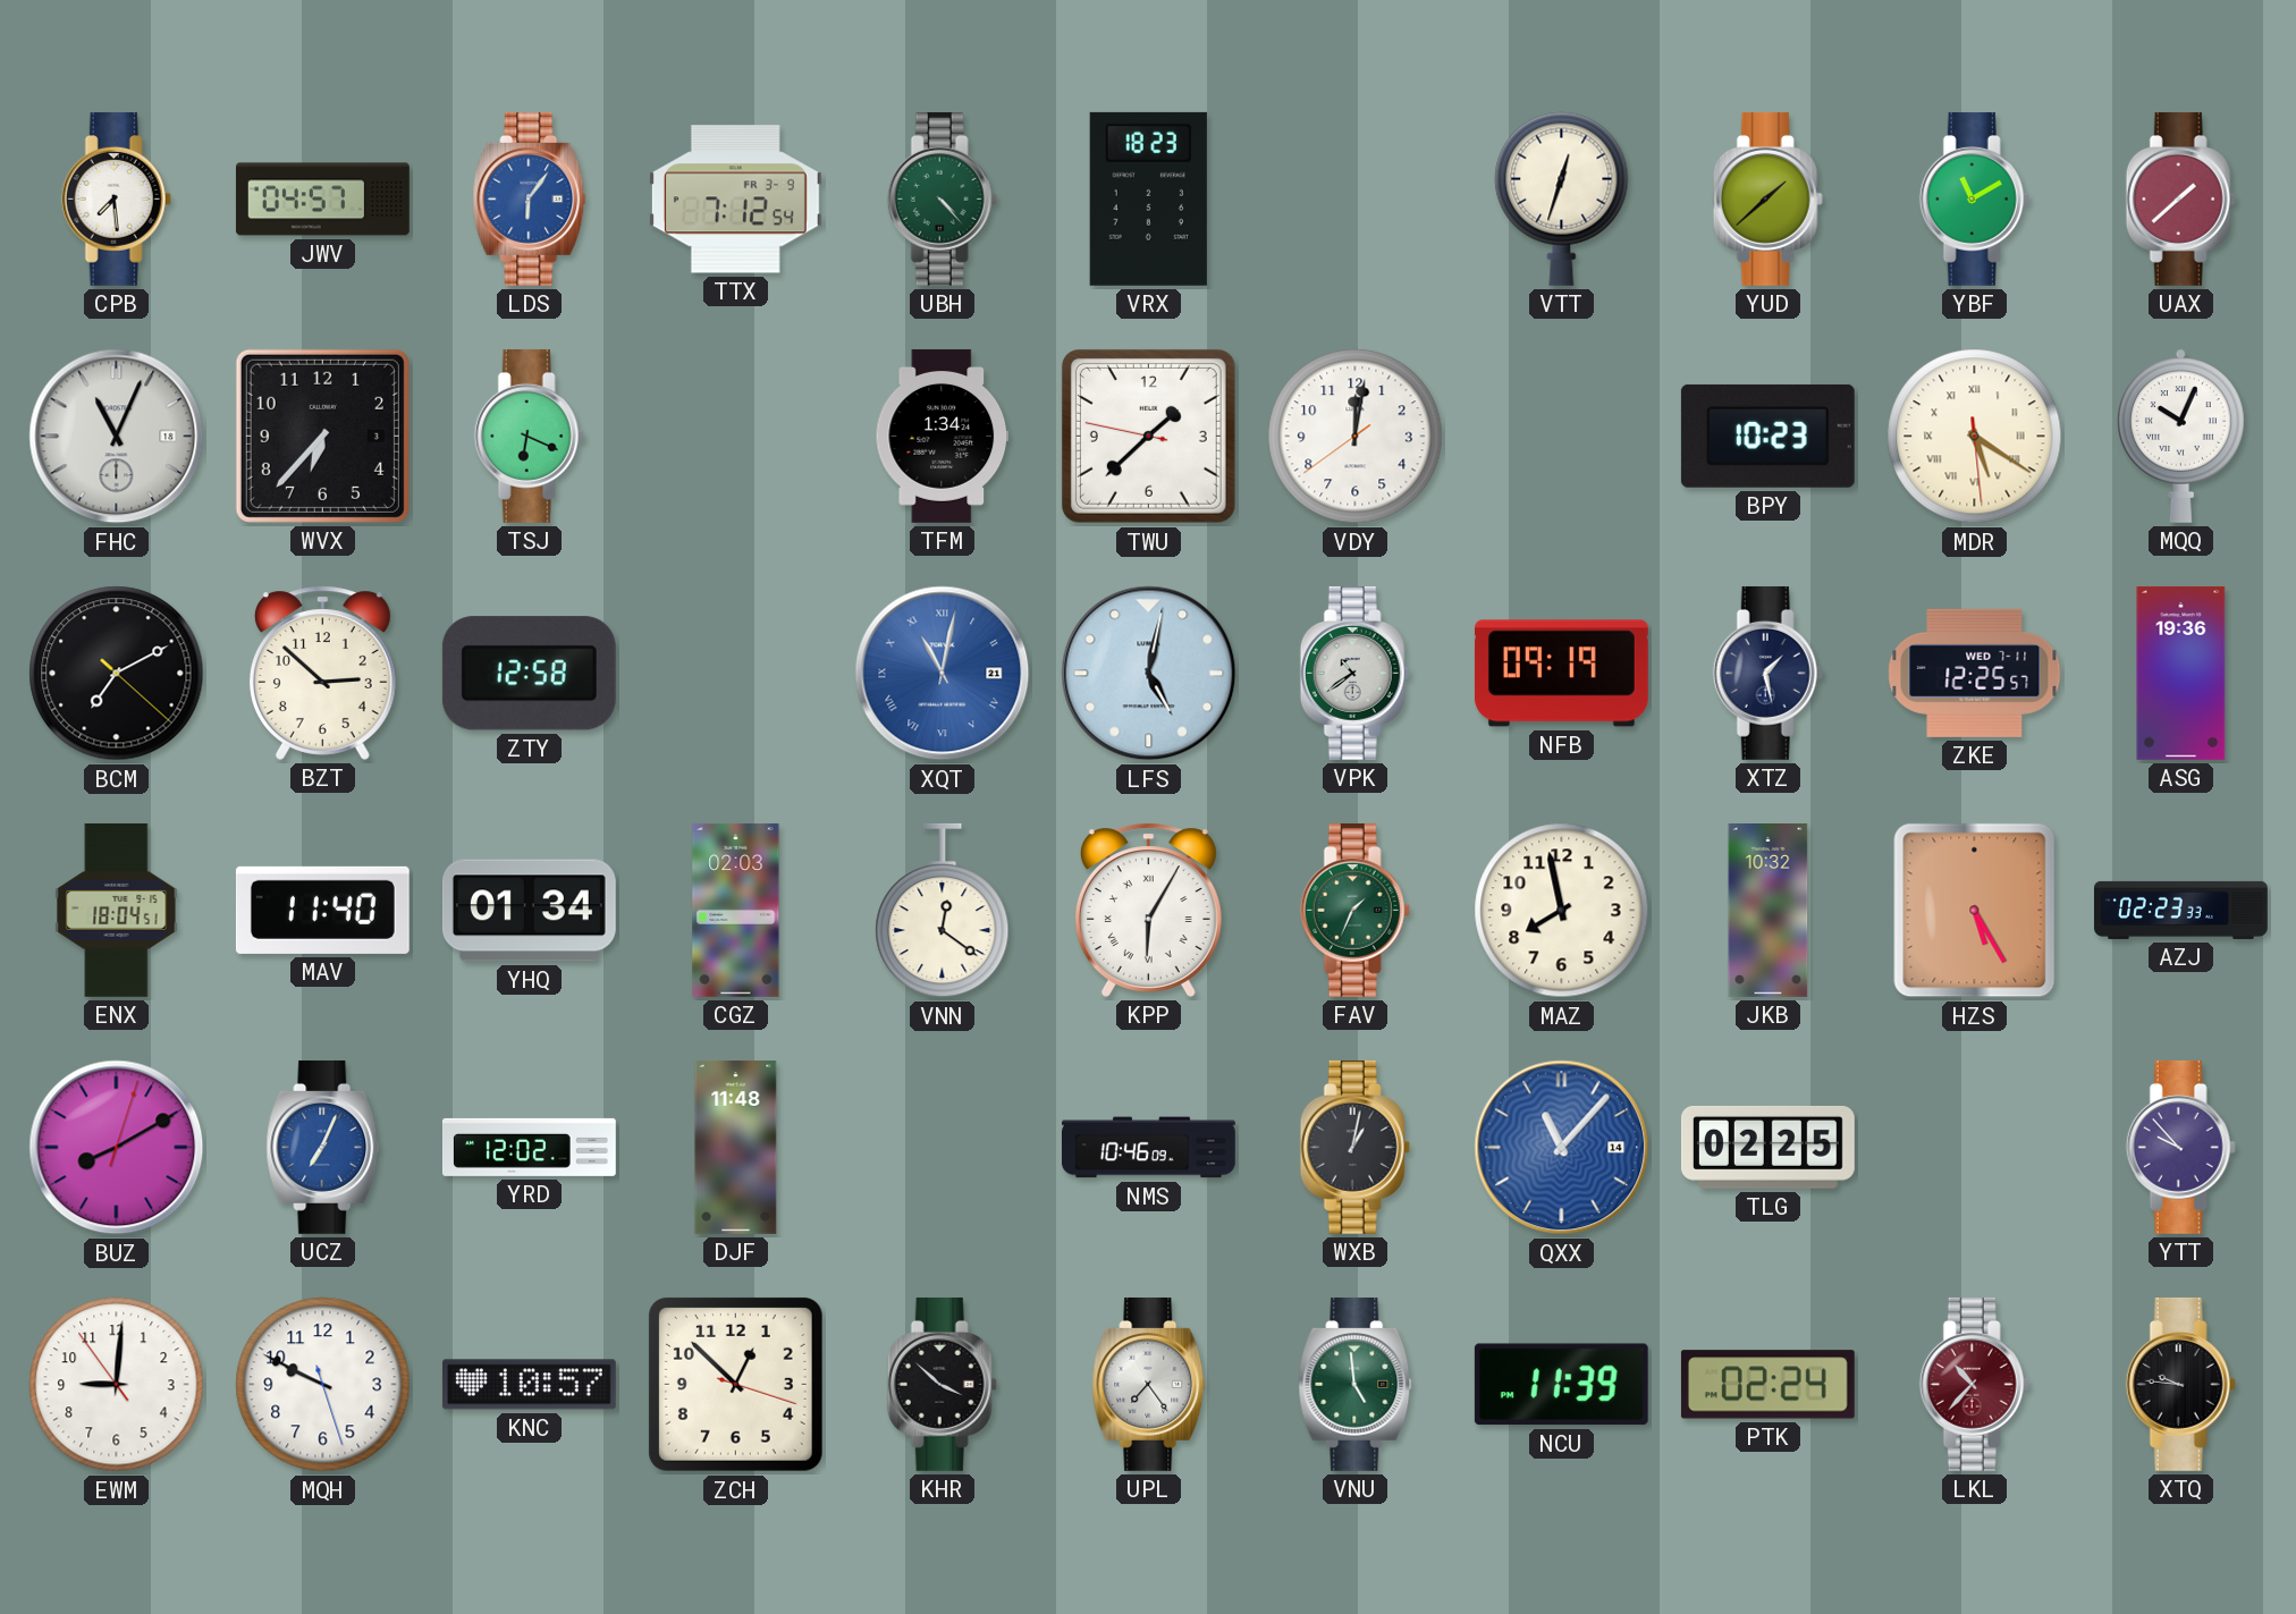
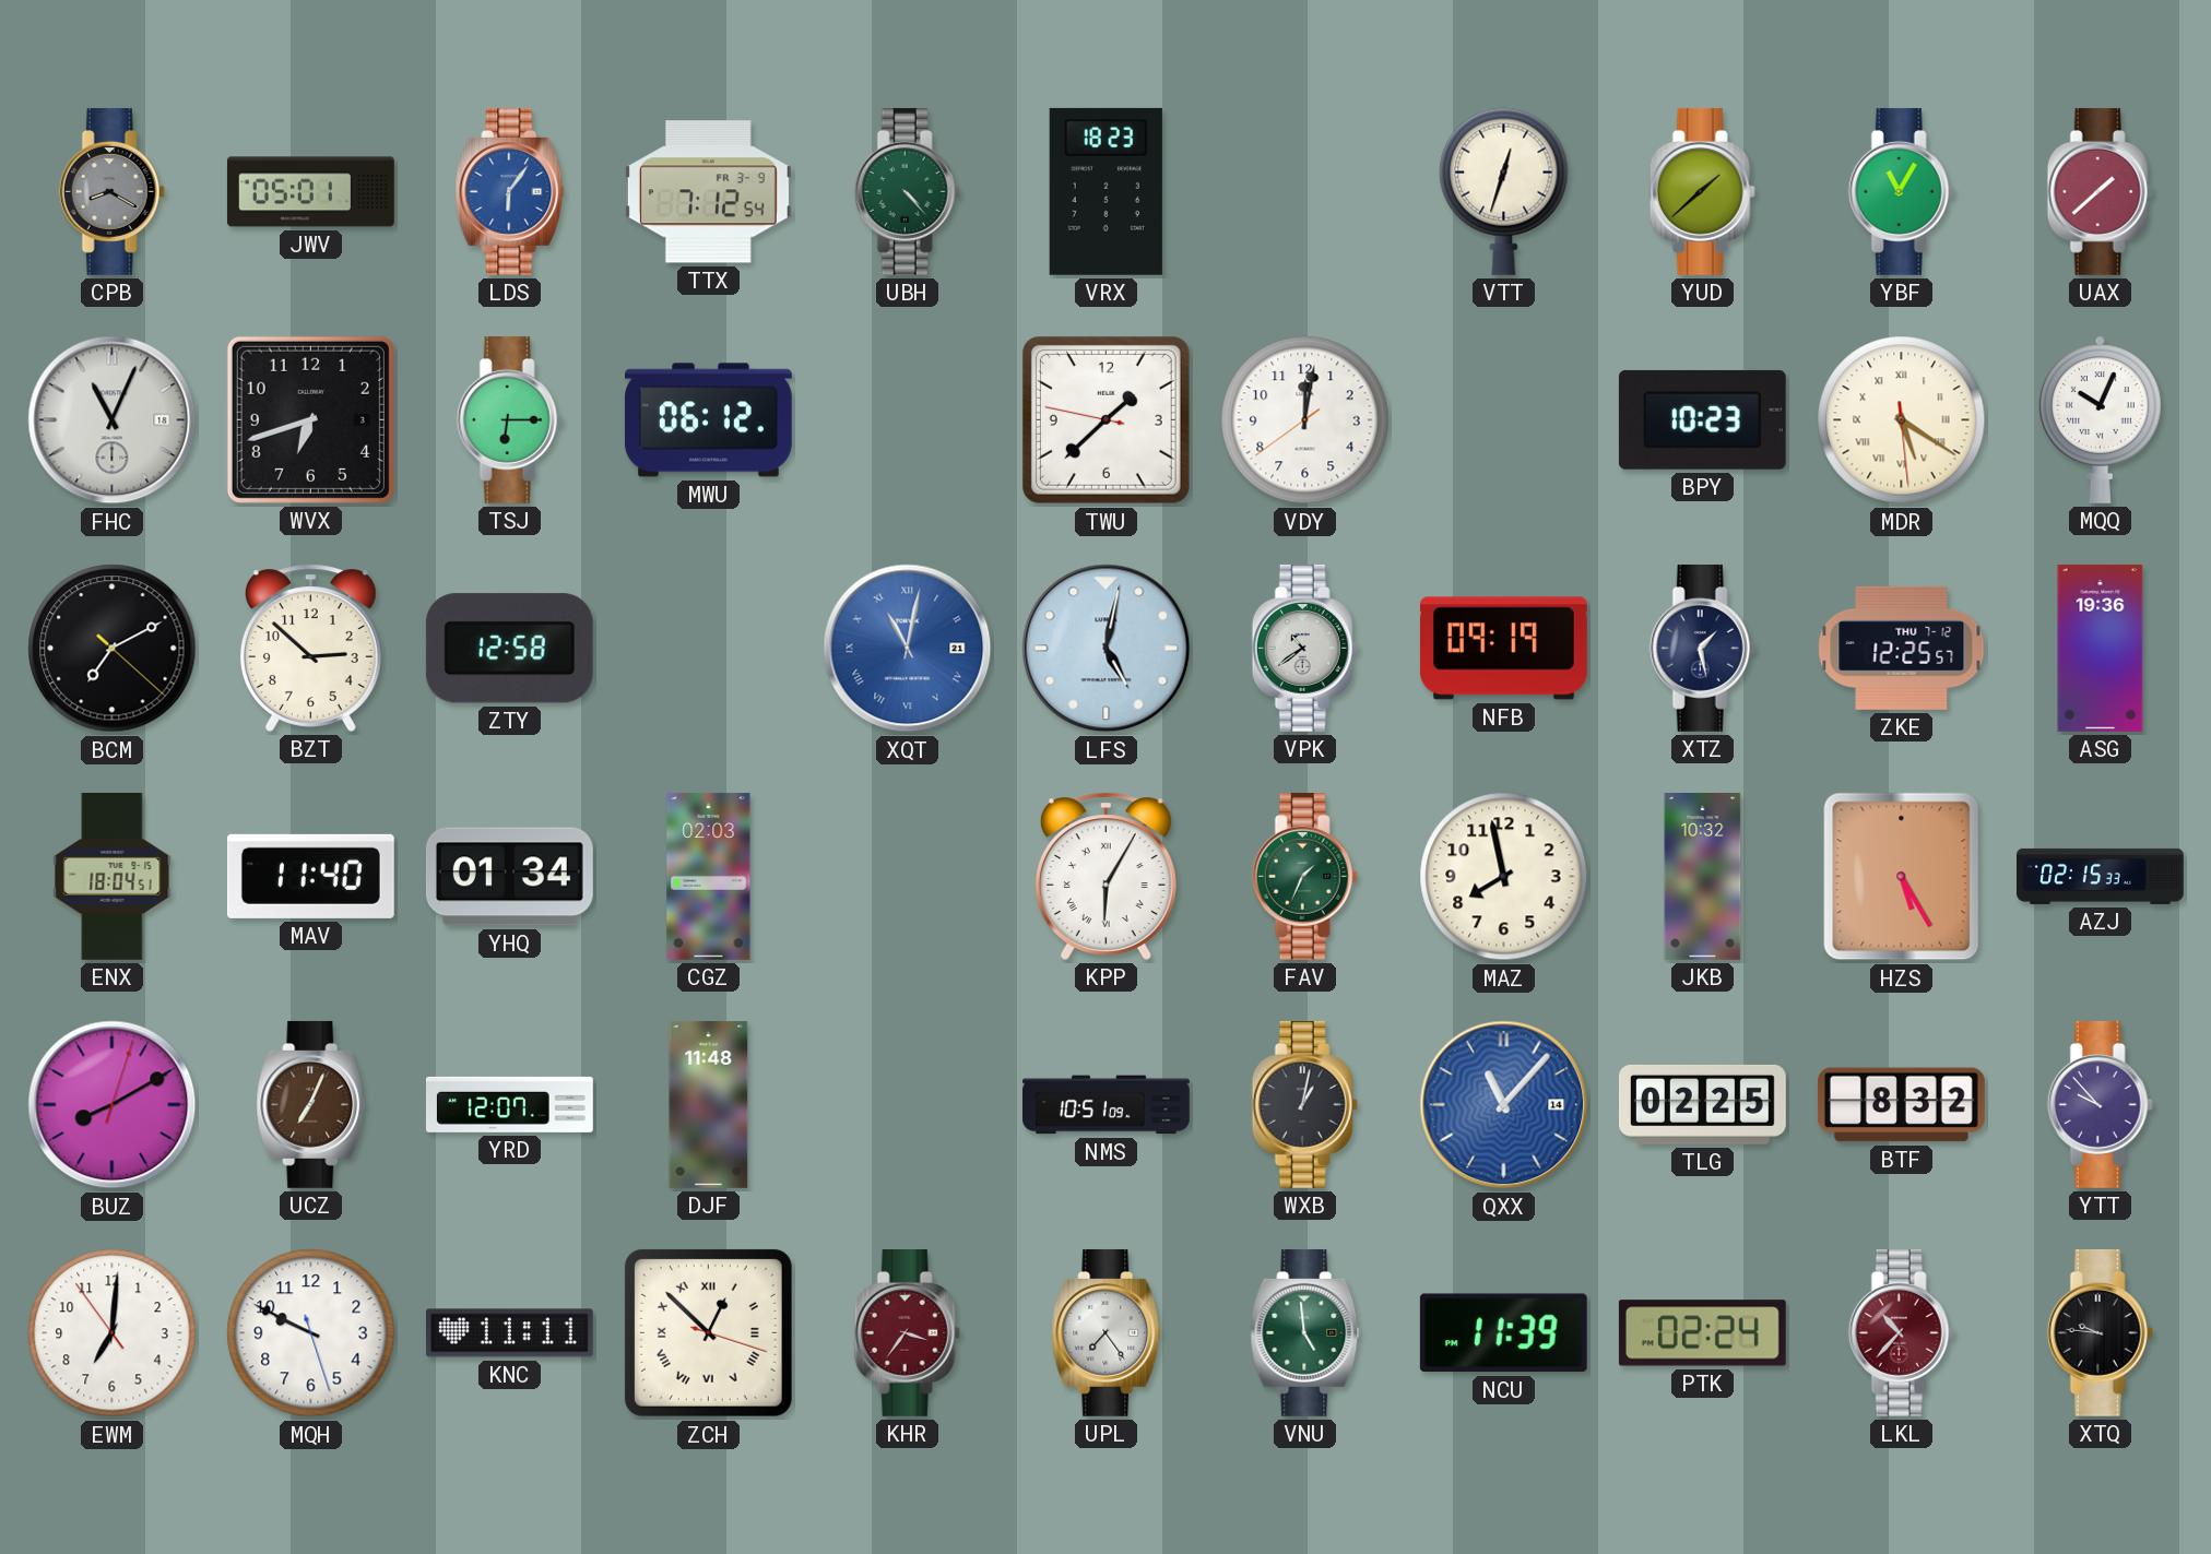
CPB: 7:29 -> 8:20
CPB dial: white -> grey
JWV: 04:57 -> 05:01
YBF: 11:10 -> 11:05
WVX: 6:37 -> 6:42
TSJ: 6:19 -> 6:15
MWU: none -> 06:12
TFM: 1:34 -> none
ZKE date: WED 7-11 -> THU 7-12
VNN: 12:21 -> none
AZJ: 02:23 -> 02:15
UCZ dial: blue -> brown
YRD: 12:02 -> 12:07
NMS: 10:46 -> 10:51
BTF: none -> 8:32
EWM: 9:00 -> 7:00
KNC: 10:57 -> 11:11
ZCH numerals: Arabic -> Roman
KHR: 3:52 -> 3:36
KHR dial: black -> burgundy
